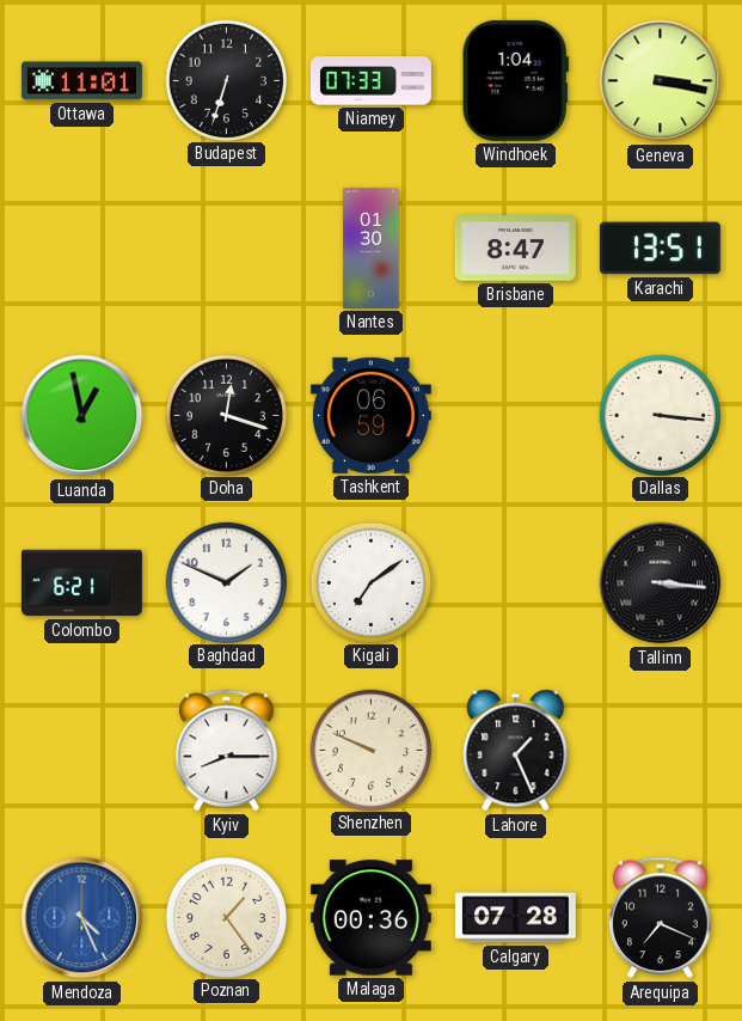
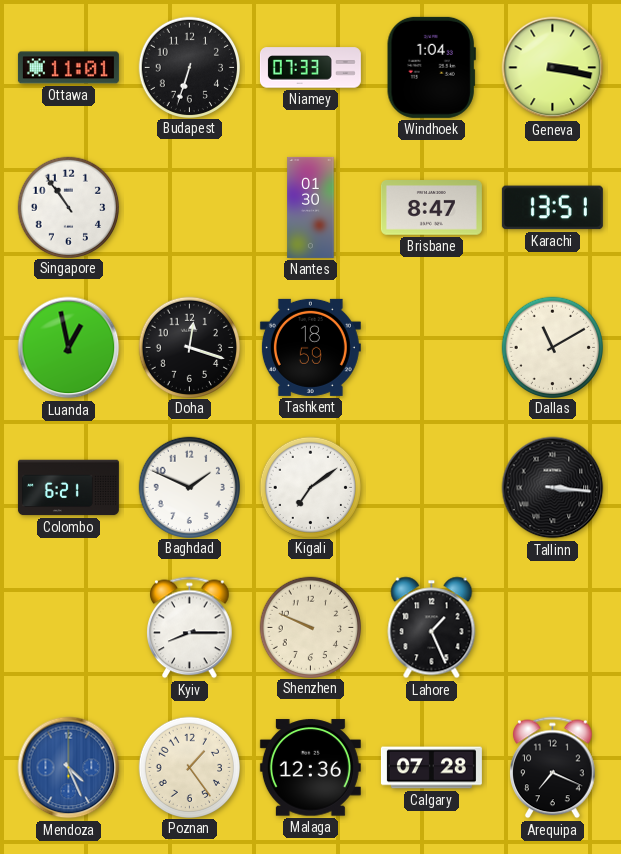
Singapore: none -> 10:54
Tashkent: 06:59 -> 18:59
Dallas: 3:16 -> 11:10
Malaga: 00:36 -> 12:36
